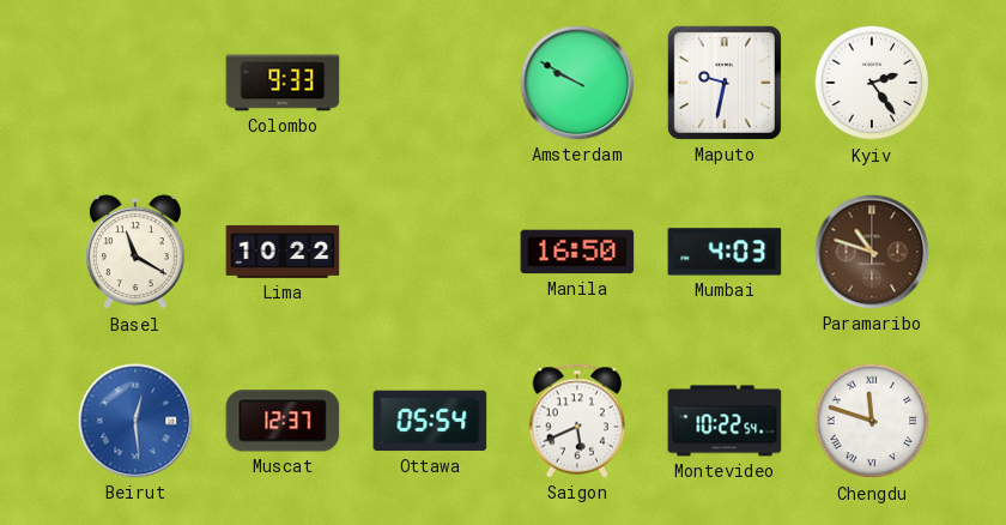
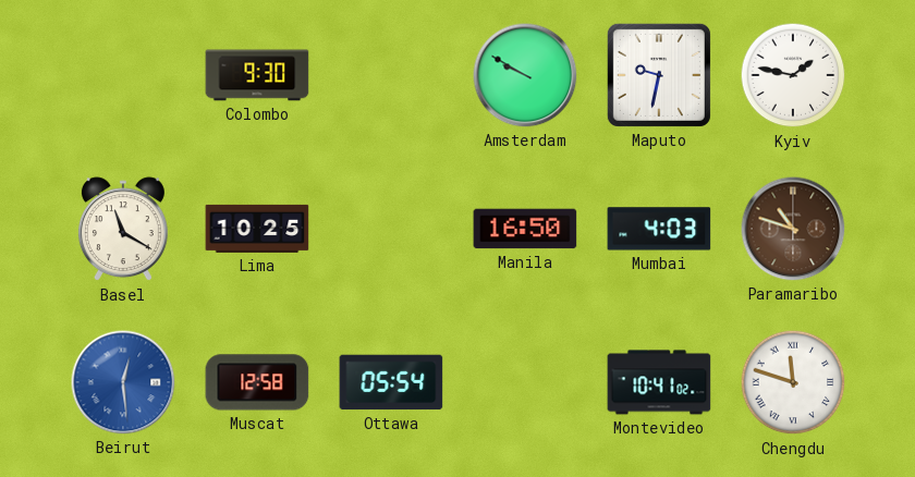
Colombo: 9:33 -> 9:30
Kyiv: 2:24 -> 1:47
Lima: 10:22 -> 10:25
Muscat: 12:37 -> 12:58
Saigon: 5:41 -> none
Montevideo: 10:22 -> 10:41
